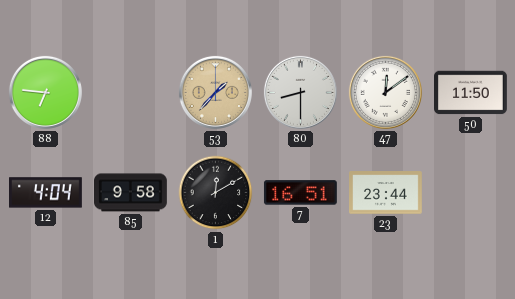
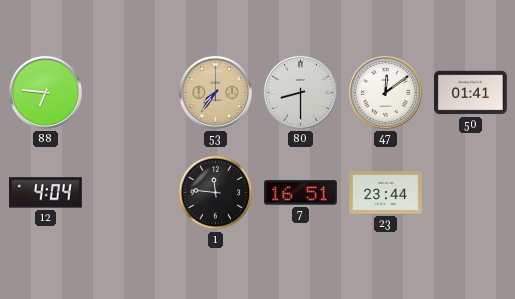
53: 1:37 -> 7:36
50: 11:50 -> 01:41
85: 9:58 -> none
1: 12:10 -> 11:46
